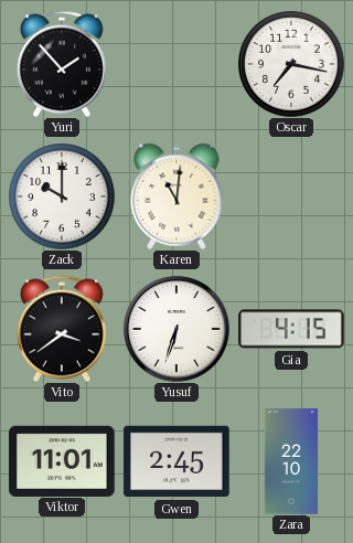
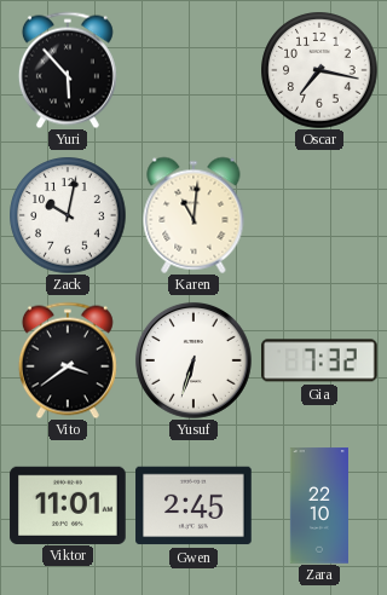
Yuri: 1:53 -> 5:53
Zack: 10:00 -> 10:02
Gia: 4:15 -> 7:32
